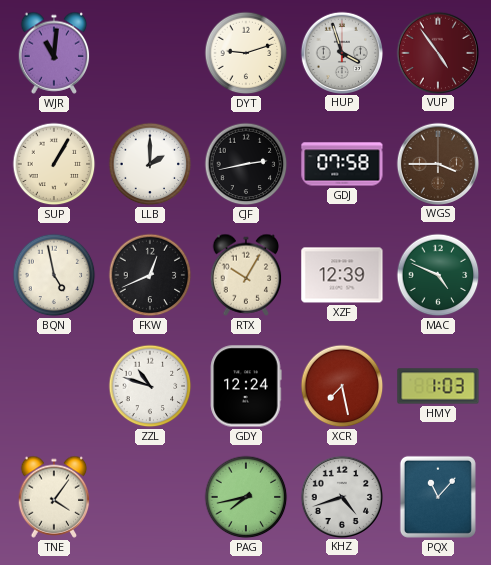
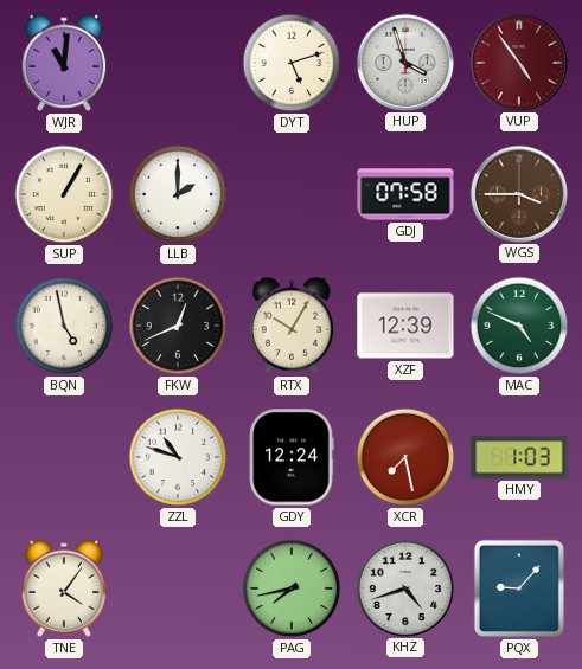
DYT: 9:12 -> 5:12
CJF: 2:43 -> none
PQX: 11:07 -> 9:07
